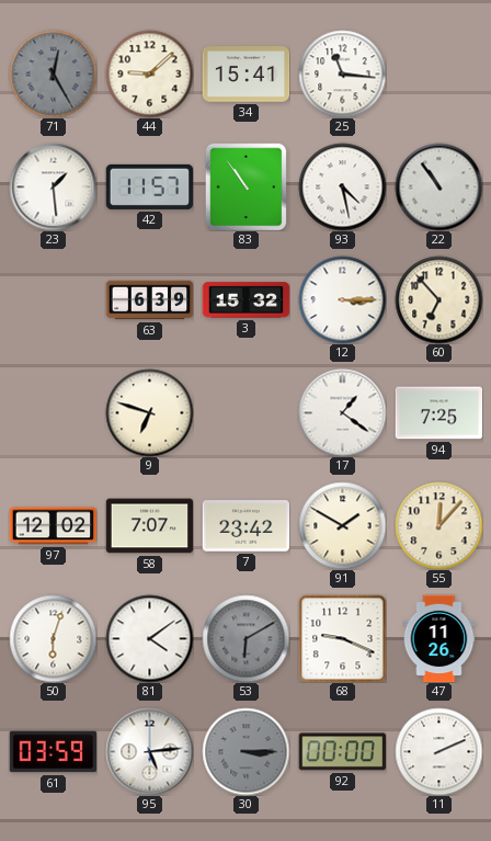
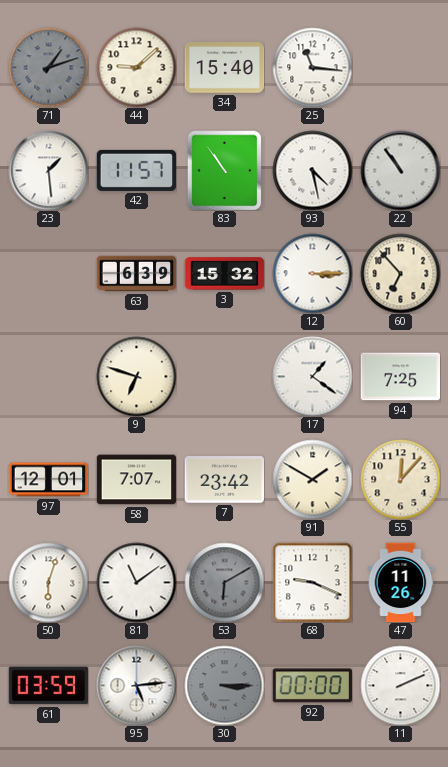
71: 12:25 -> 1:12
34: 15:41 -> 15:40
97: 12:02 -> 12:01
81: 4:09 -> 11:09
